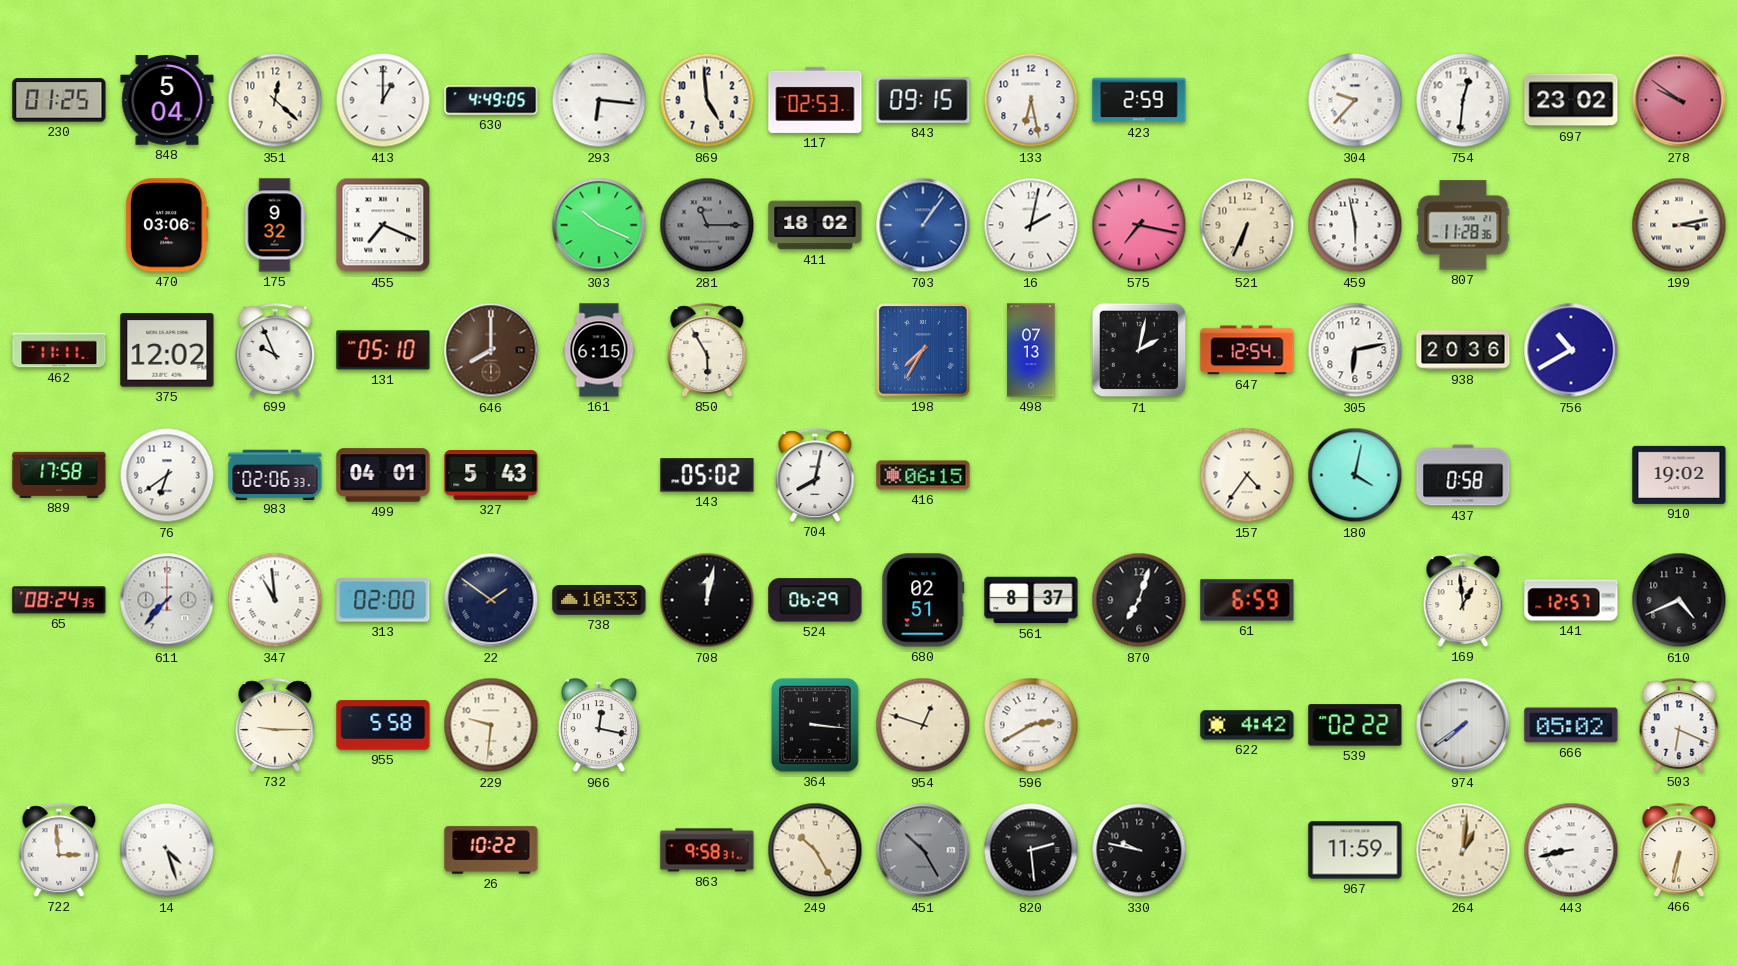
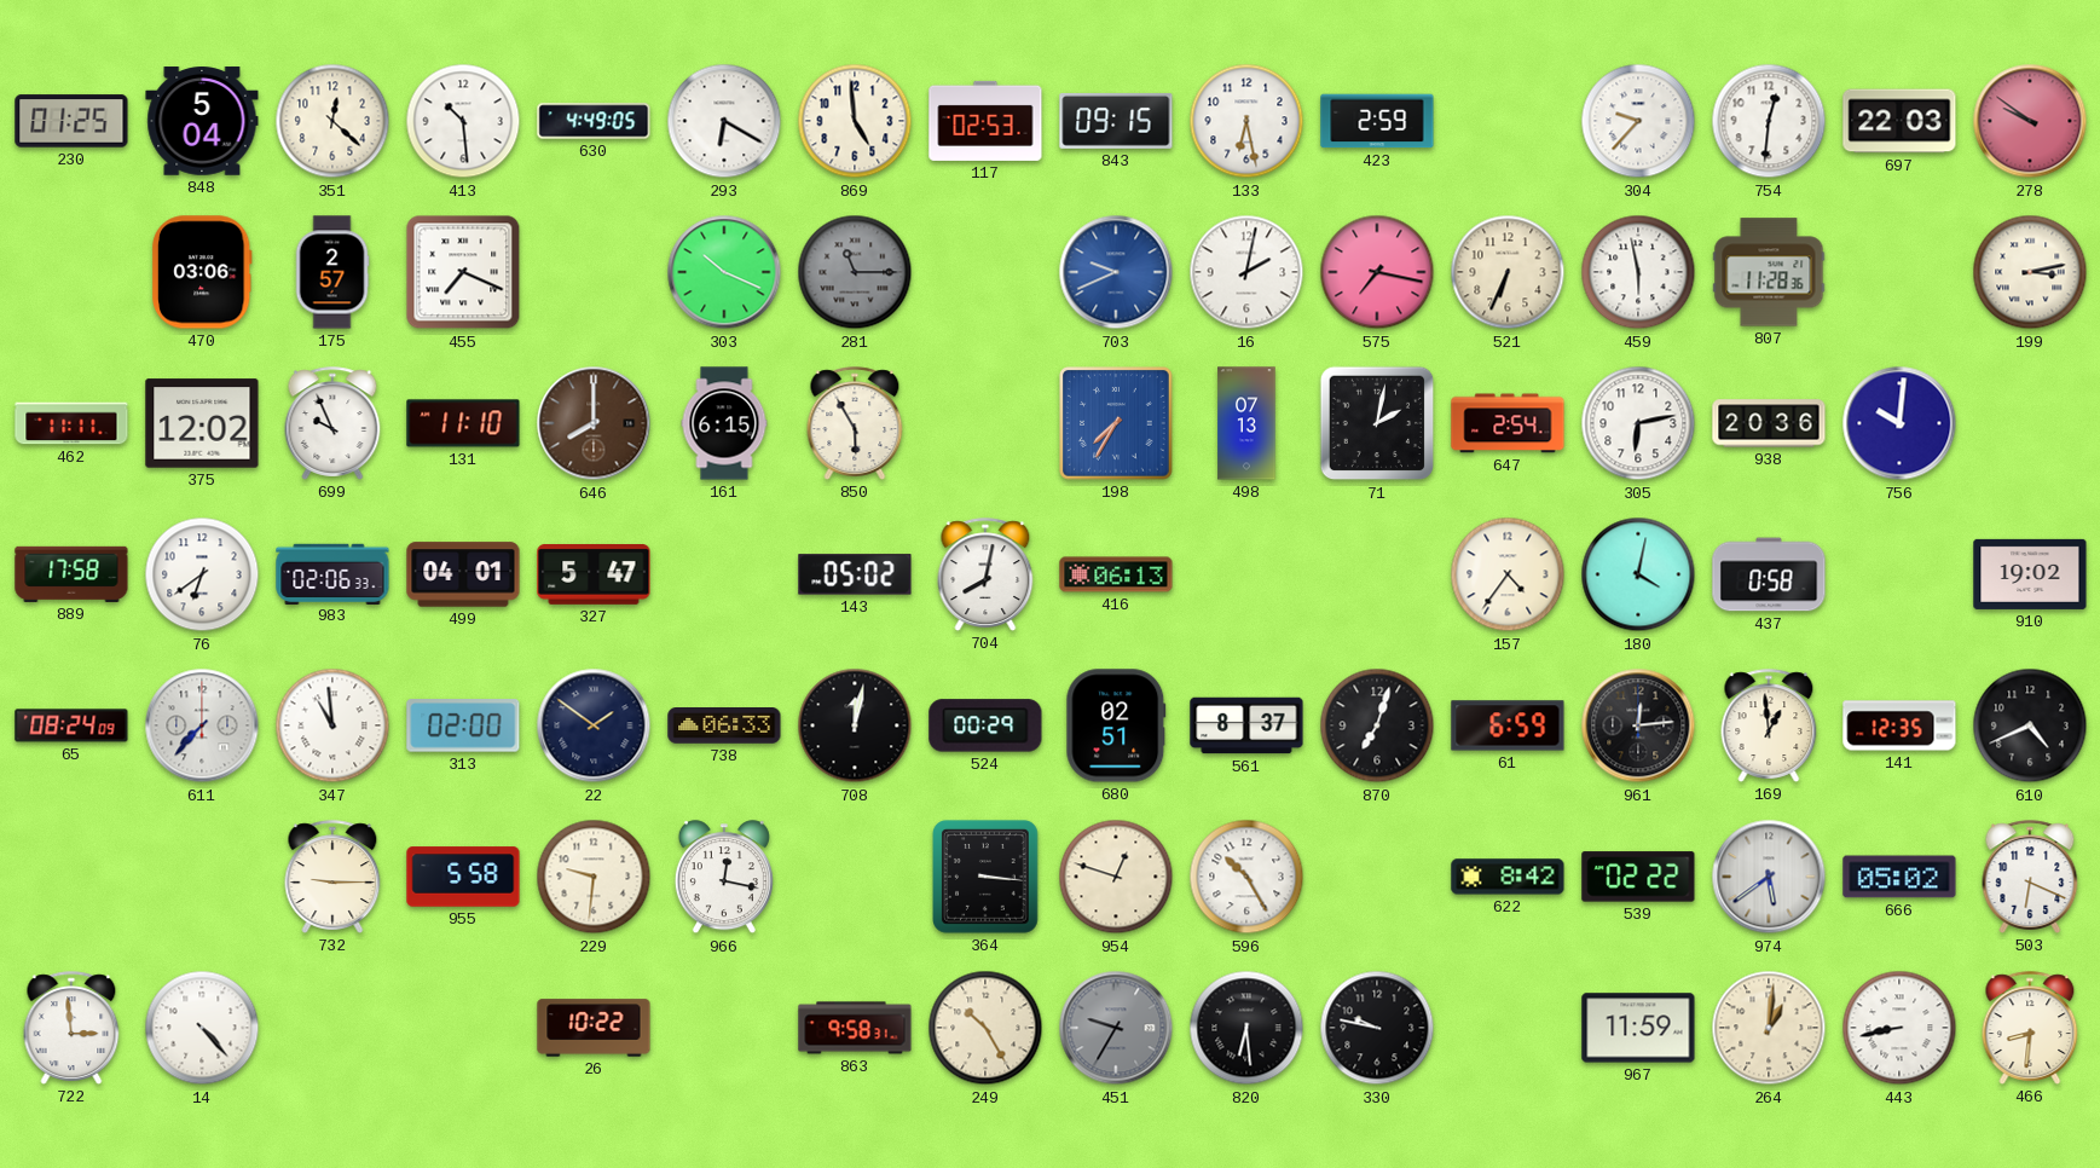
413: 1:00 -> 10:29
293: 6:16 -> 6:20
697: 23:02 -> 22:03
175: 9:32 -> 2:57
411: 18:02 -> none
703: 1:06 -> 9:41
131: 05:10 -> 11:10
647: 12:54 -> 2:54
756: 10:40 -> 10:01
327: 5:43 -> 5:47
416: 06:15 -> 06:13
65: 08:24:35 -> 08:24:09
738: 10:33 -> 06:33
524: 06:29 -> 00:29
961: none -> 12:14
141: 12:57 -> 12:35
596: 2:40 -> 10:25
622: 4:42 -> 8:42
974: 7:39 -> 5:39
14: 4:27 -> 4:23
451: 10:25 -> 9:35
820: 2:29 -> 6:29
466: 6:32 -> 8:31
